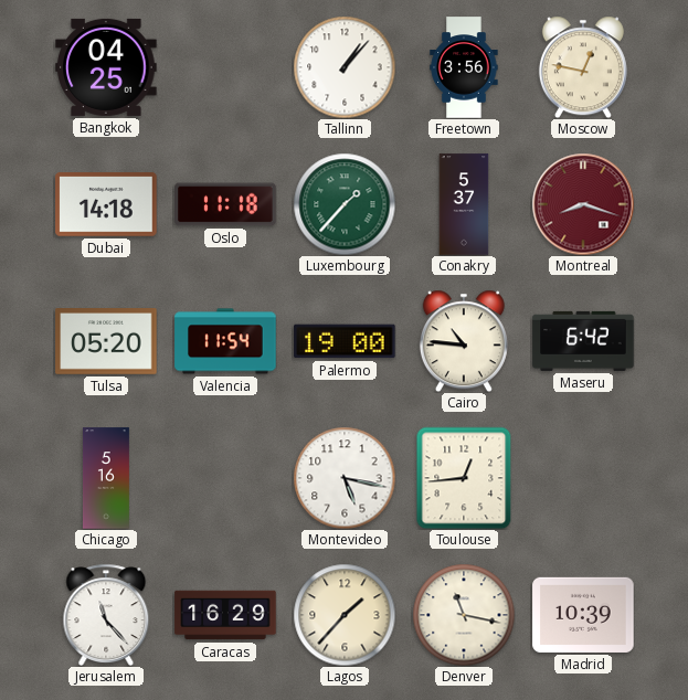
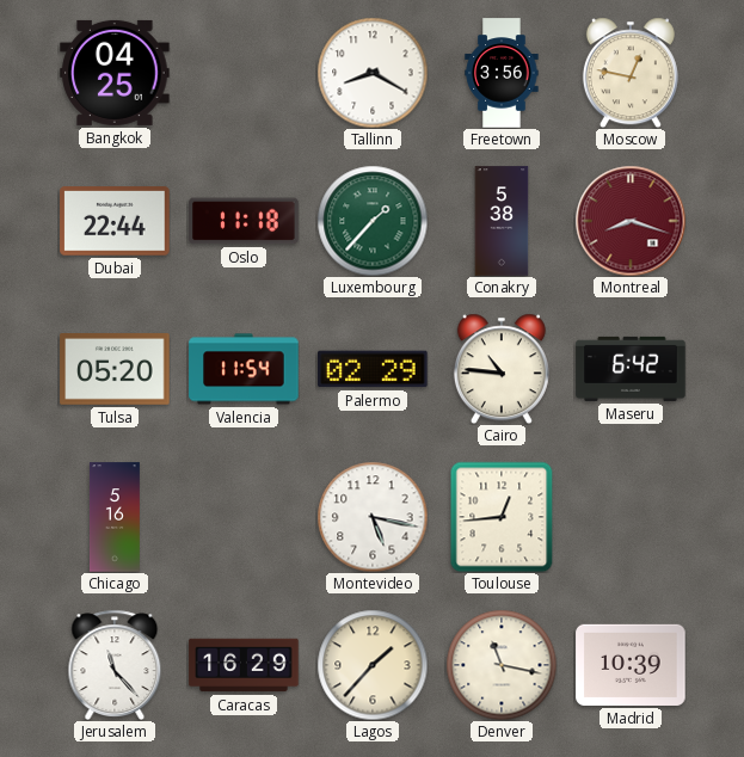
Tallinn: 1:07 -> 8:20
Dubai: 14:18 -> 22:44
Conakry: 5:37 -> 5:38
Palermo: 19:00 -> 02:29
